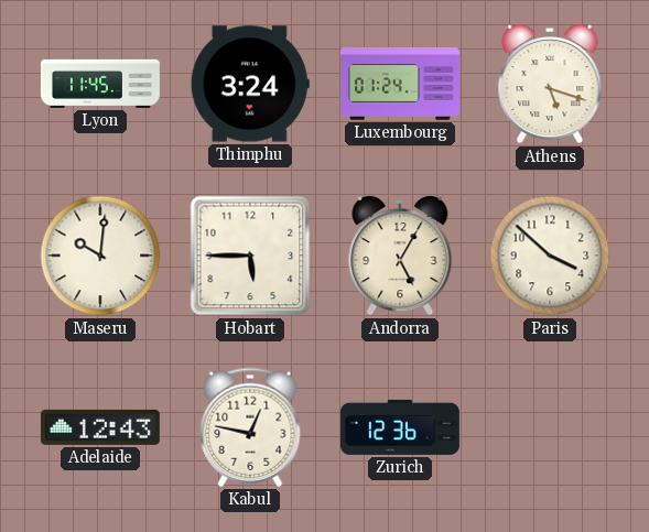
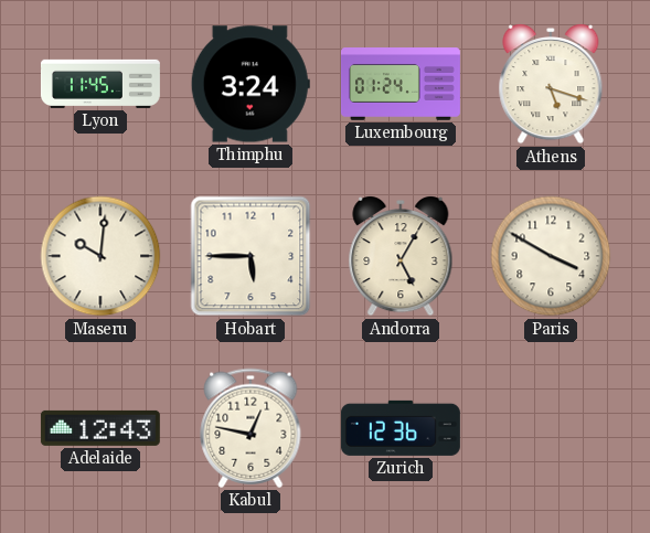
Paris: 3:52 -> 3:50
